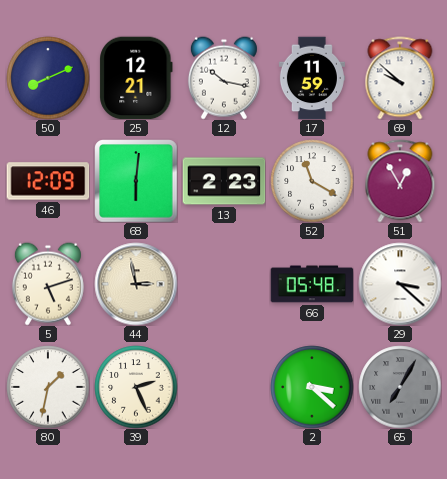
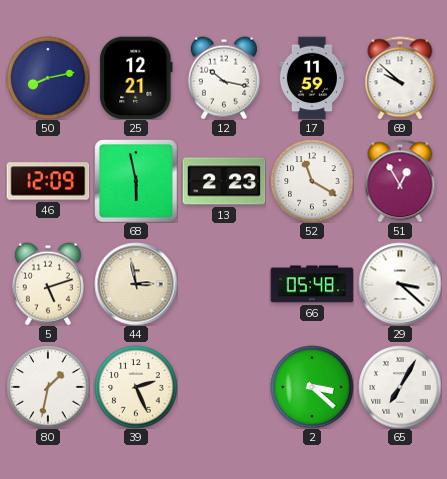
50: 8:11 -> 8:13
68: 6:01 -> 5:58
65 dial: grey -> white
